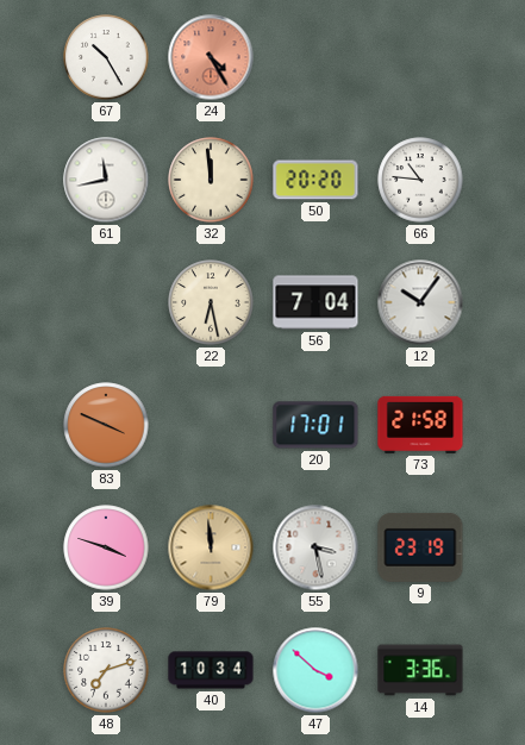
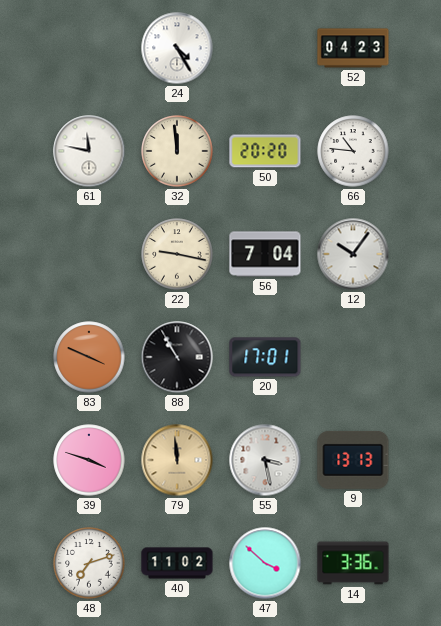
67: 10:25 -> none
24 dial: salmon -> white
52: none -> 04:23
61: 11:43 -> 11:47
22: 6:28 -> 9:17
88: none -> 10:55
73: 21:58 -> none
9: 23:19 -> 13:13
40: 10:34 -> 11:02
